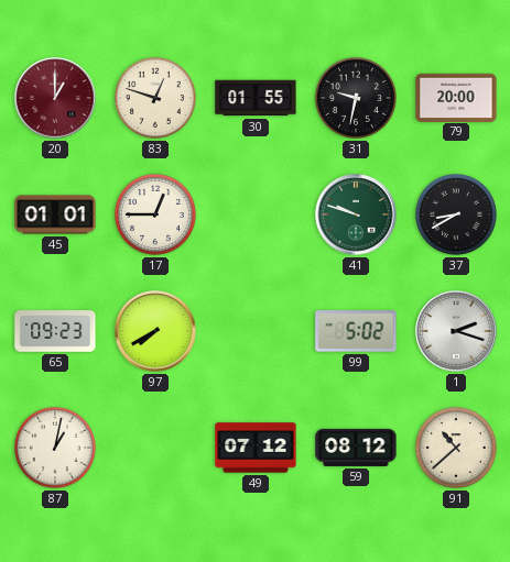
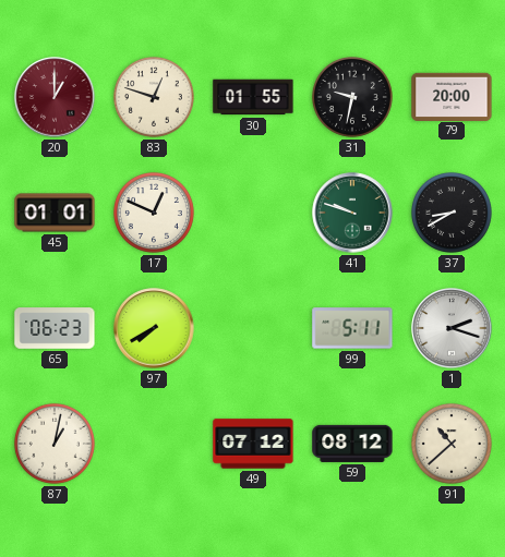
17: 12:45 -> 12:49
65: 09:23 -> 06:23
99: 5:02 -> 5:11
